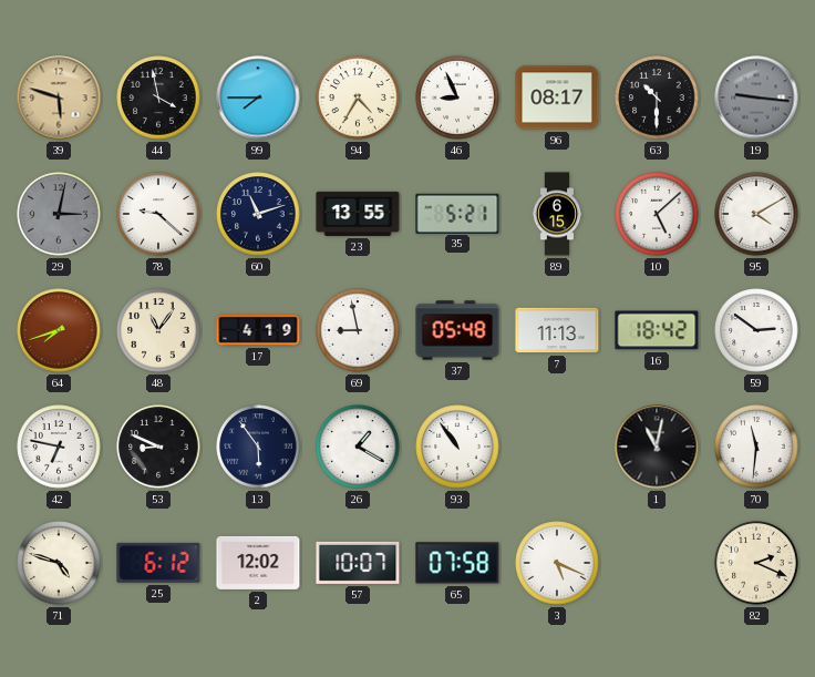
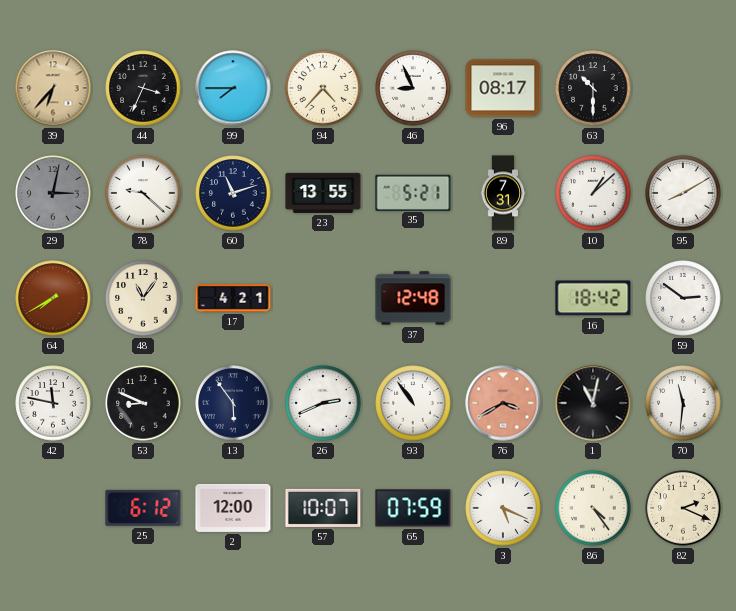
39: 5:48 -> 6:37
44: 3:58 -> 3:34
94: 4:35 -> 4:37
19: 9:16 -> none
89: 6:15 -> 7:31
10: 5:08 -> 1:08
95: 4:10 -> 8:10
64: 7:42 -> 7:40
17: 4:19 -> 4:21
69: 8:58 -> none
37: 05:48 -> 12:48
7: 11:13 -> none
42: 6:47 -> 11:47
26: 1:20 -> 2:41
76: none -> 3:40
71: 4:48 -> none
2: 12:02 -> 12:00
65: 07:58 -> 07:59
86: none -> 4:24
